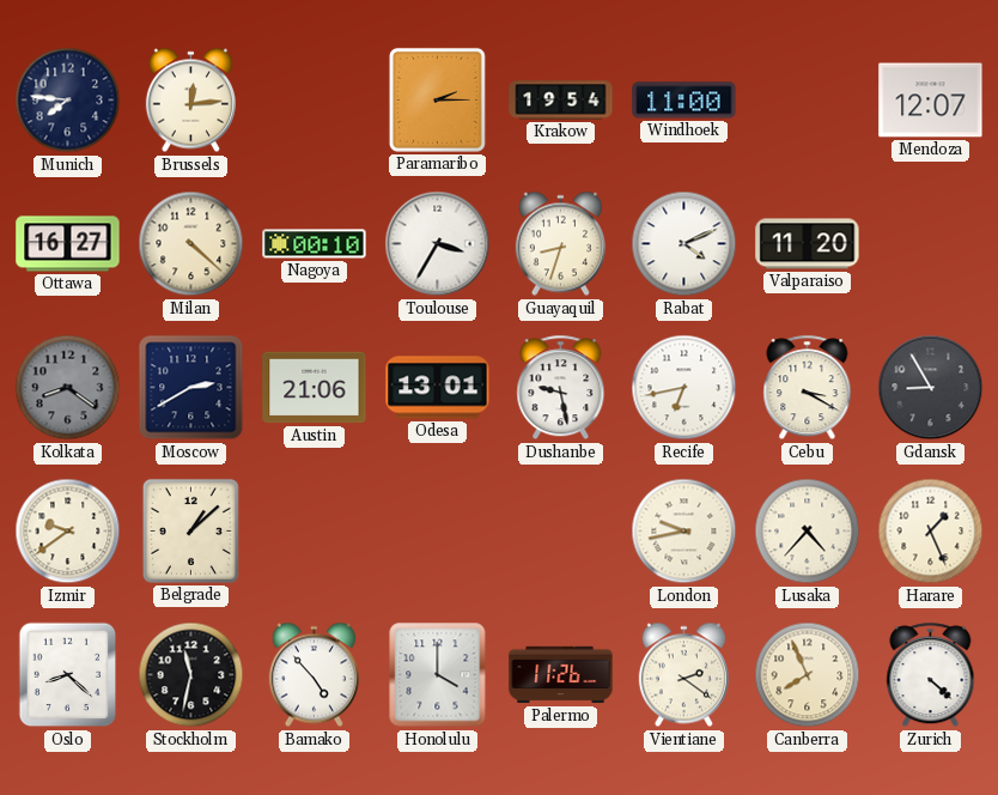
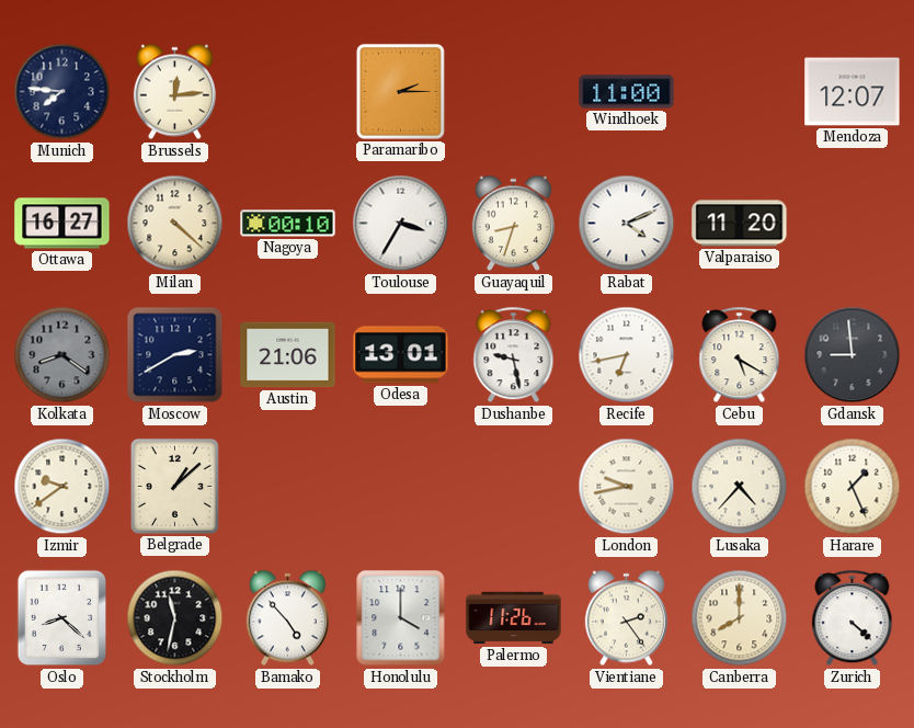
Krakow: 19:54 -> none
Cebu: 3:20 -> 5:20
Gdansk: 8:55 -> 8:59
Vientiane: 2:21 -> 2:24
Canberra: 7:56 -> 8:00
